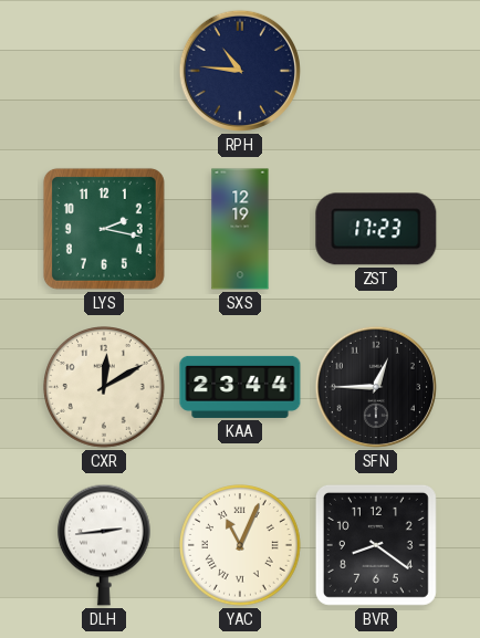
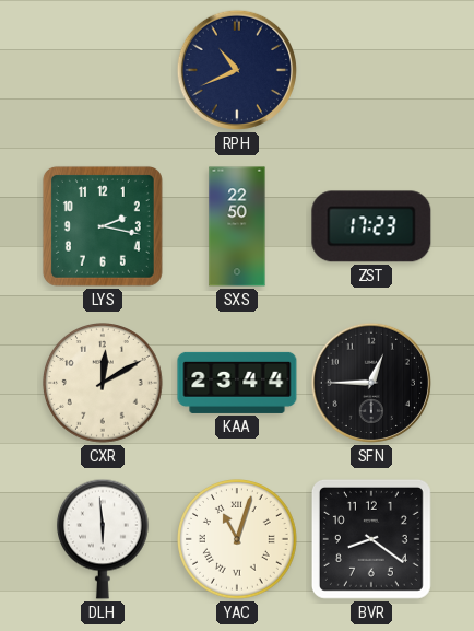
RPH: 10:46 -> 10:41
SXS: 12:19 -> 22:50
DLH: 2:44 -> 5:59
YAC: 11:04 -> 11:03
